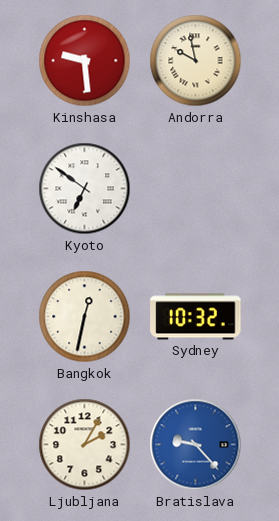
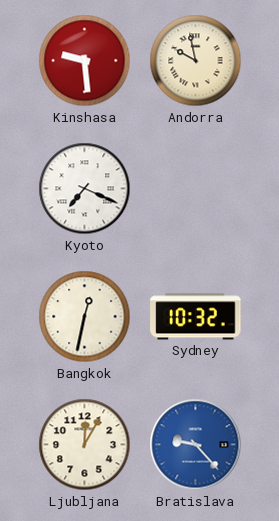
Kyoto: 6:51 -> 7:19
Ljubljana: 2:05 -> 12:05
